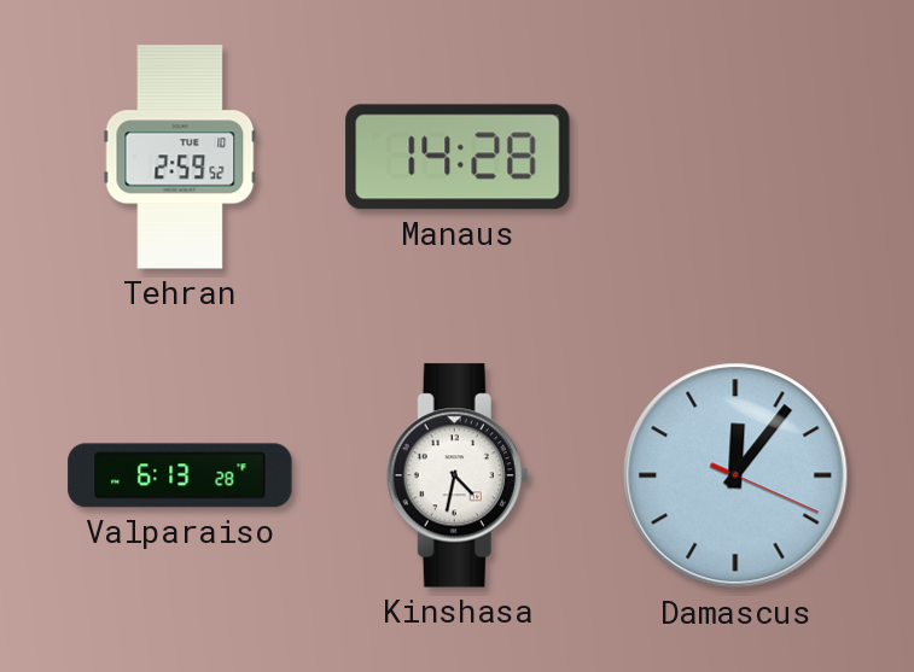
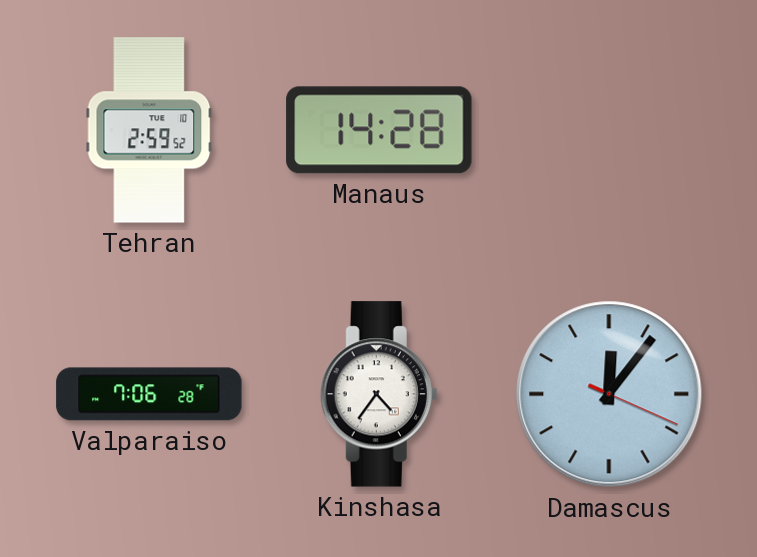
Valparaiso: 6:13 -> 7:06
Kinshasa: 4:32 -> 4:36
